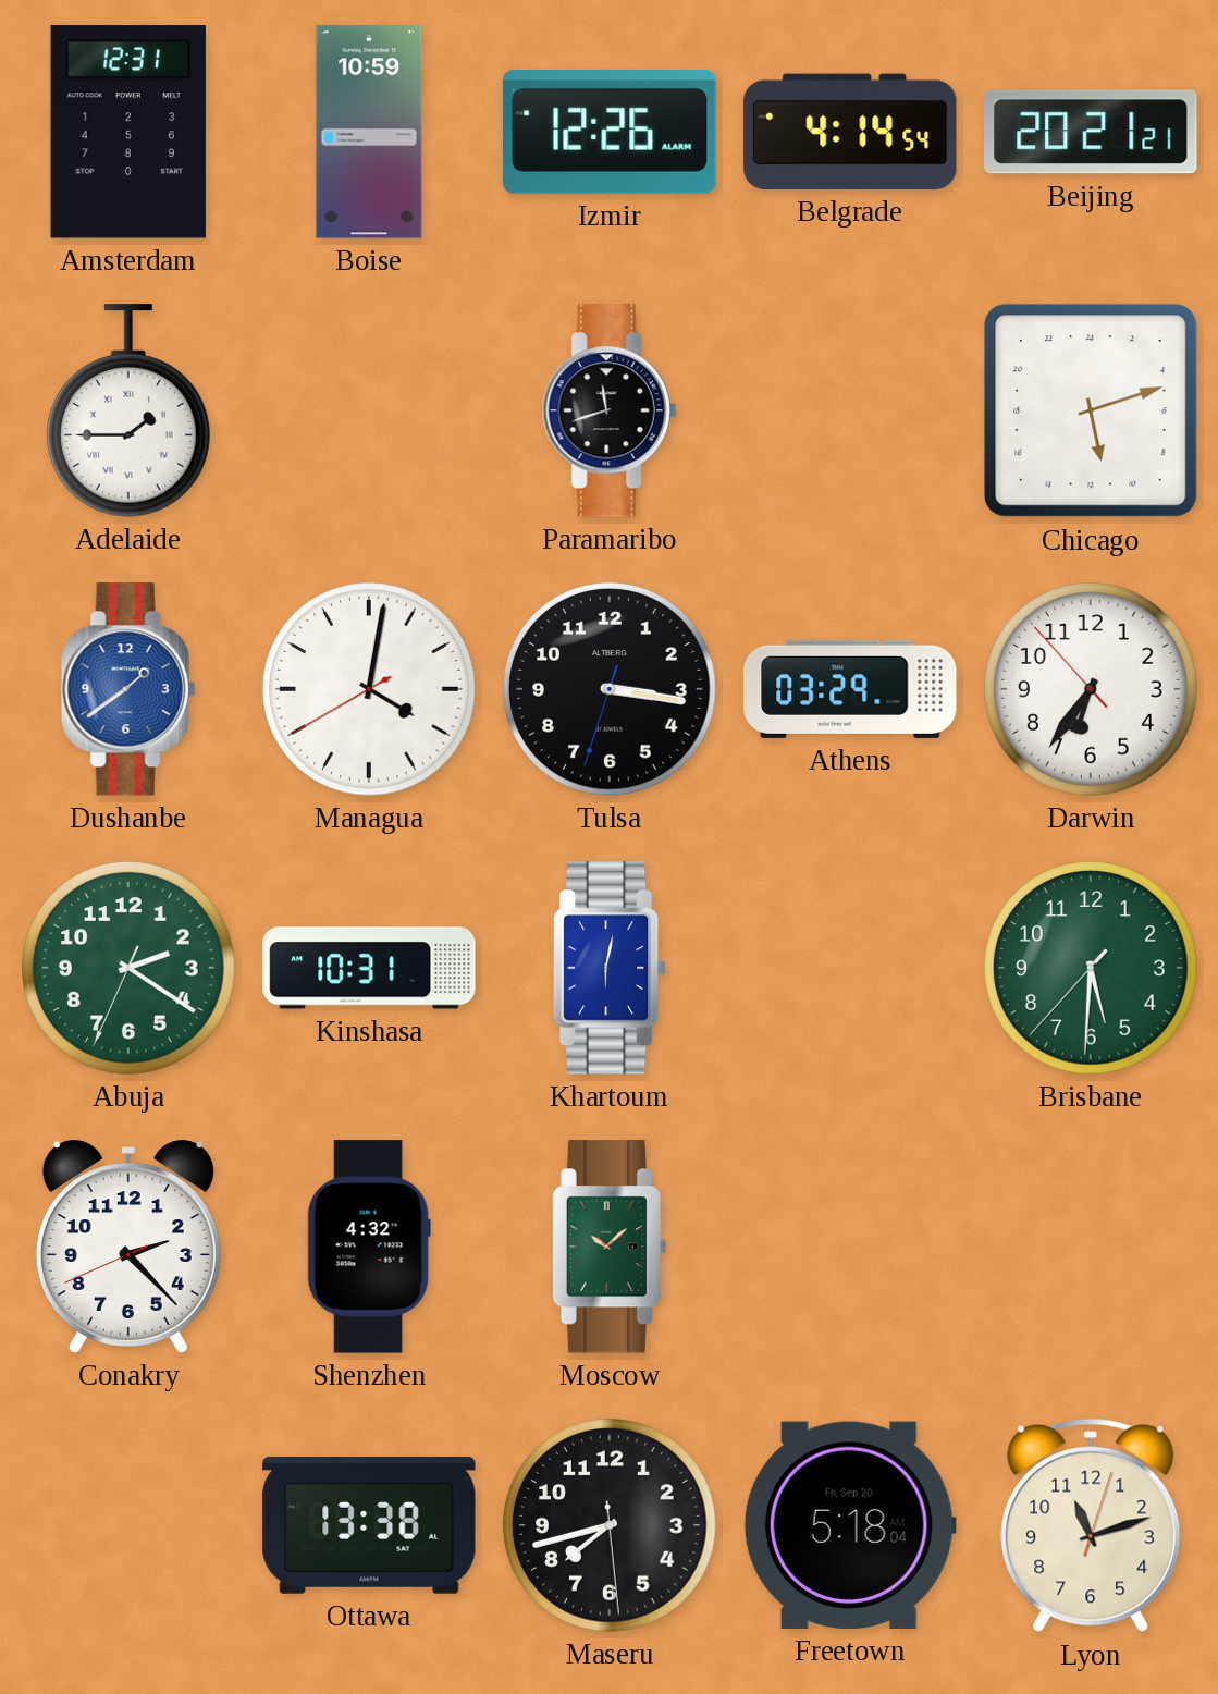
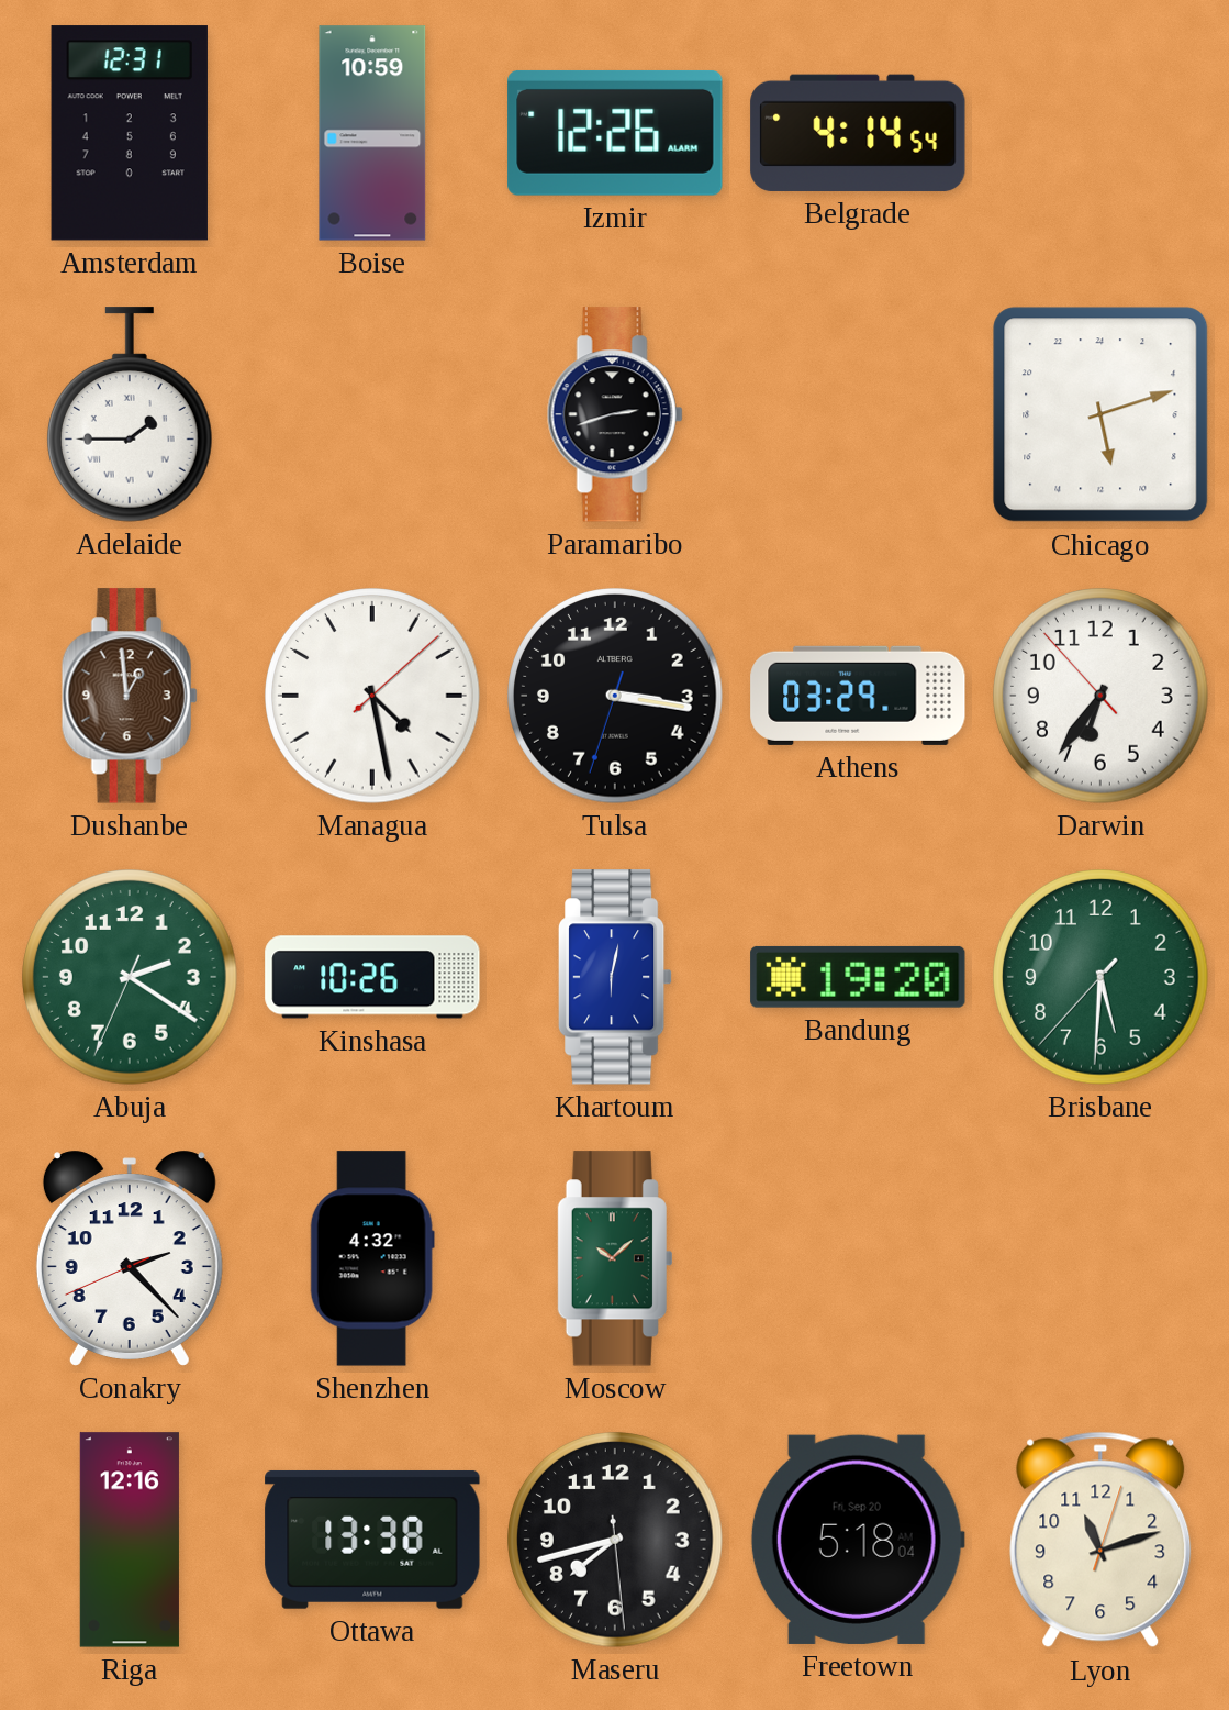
Beijing: 20:21 -> none
Paramaribo: 11:42 -> 2:42
Dushanbe: 1:39 -> 12:59
Dushanbe dial: blue -> brown
Managua: 4:01 -> 4:28
Kinshasa: 10:31 -> 10:26
Bandung: none -> 19:20
Riga: none -> 12:16
